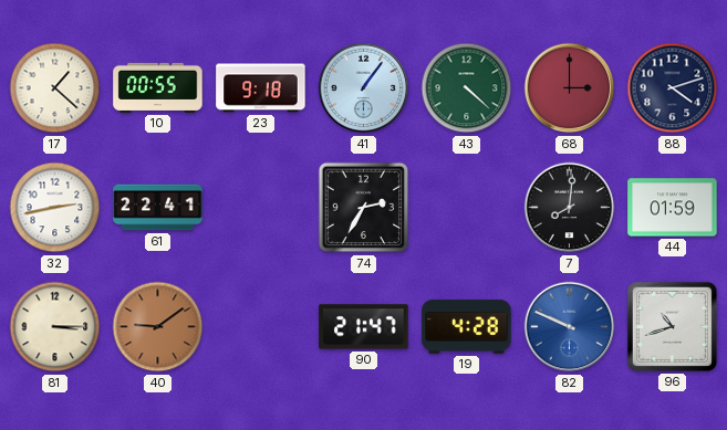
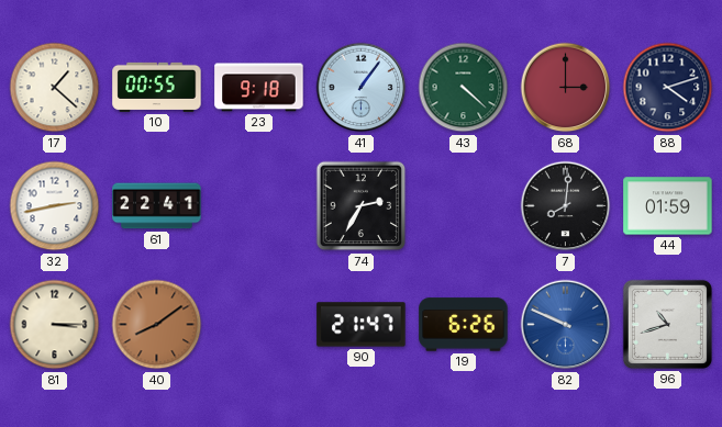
40: 9:09 -> 8:09
19: 4:28 -> 6:26
